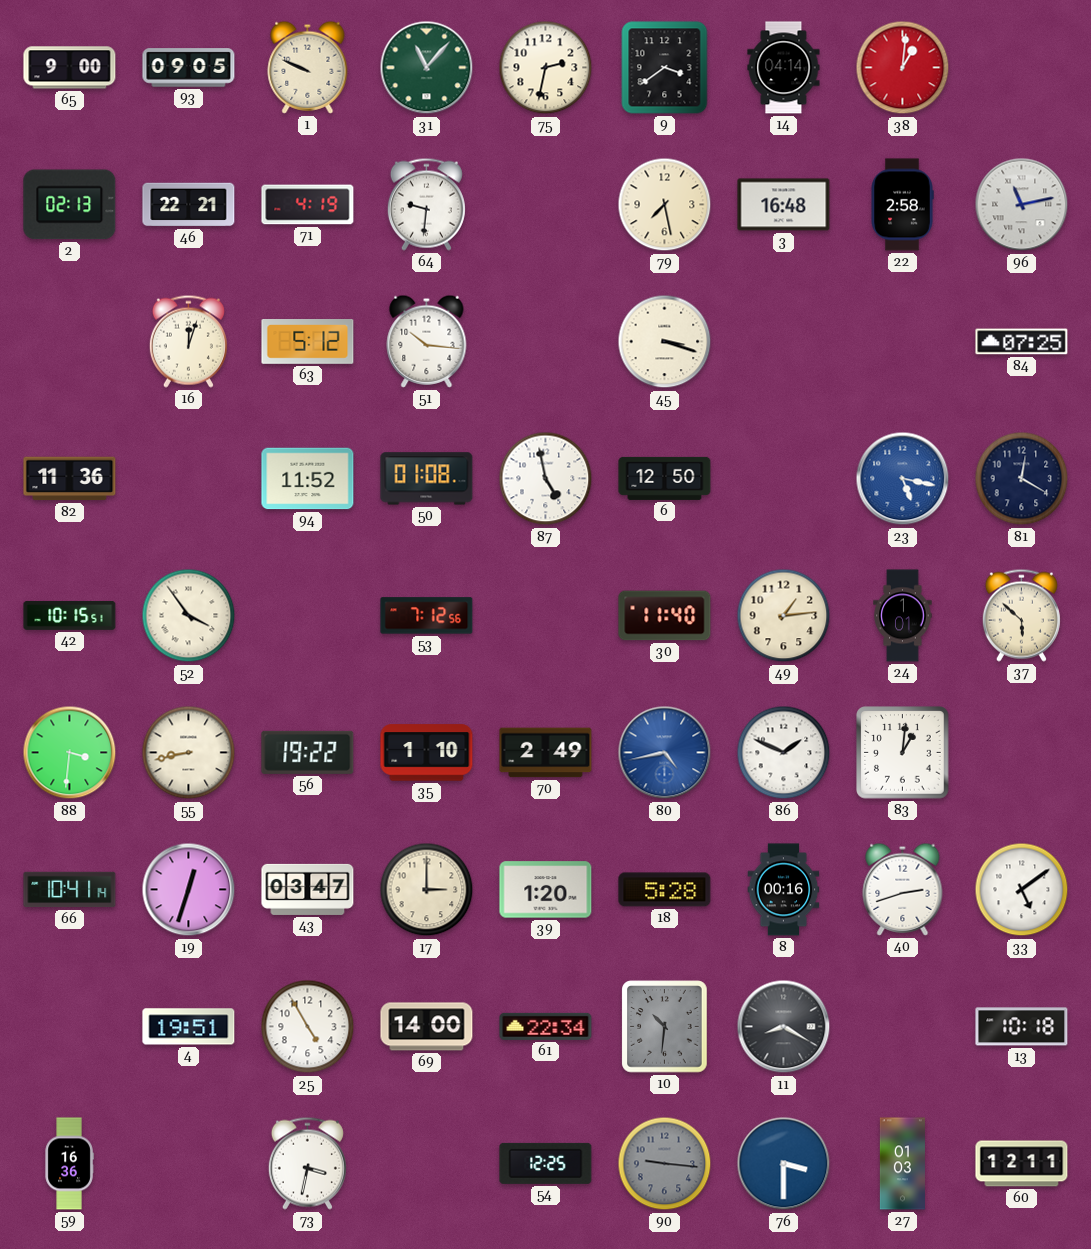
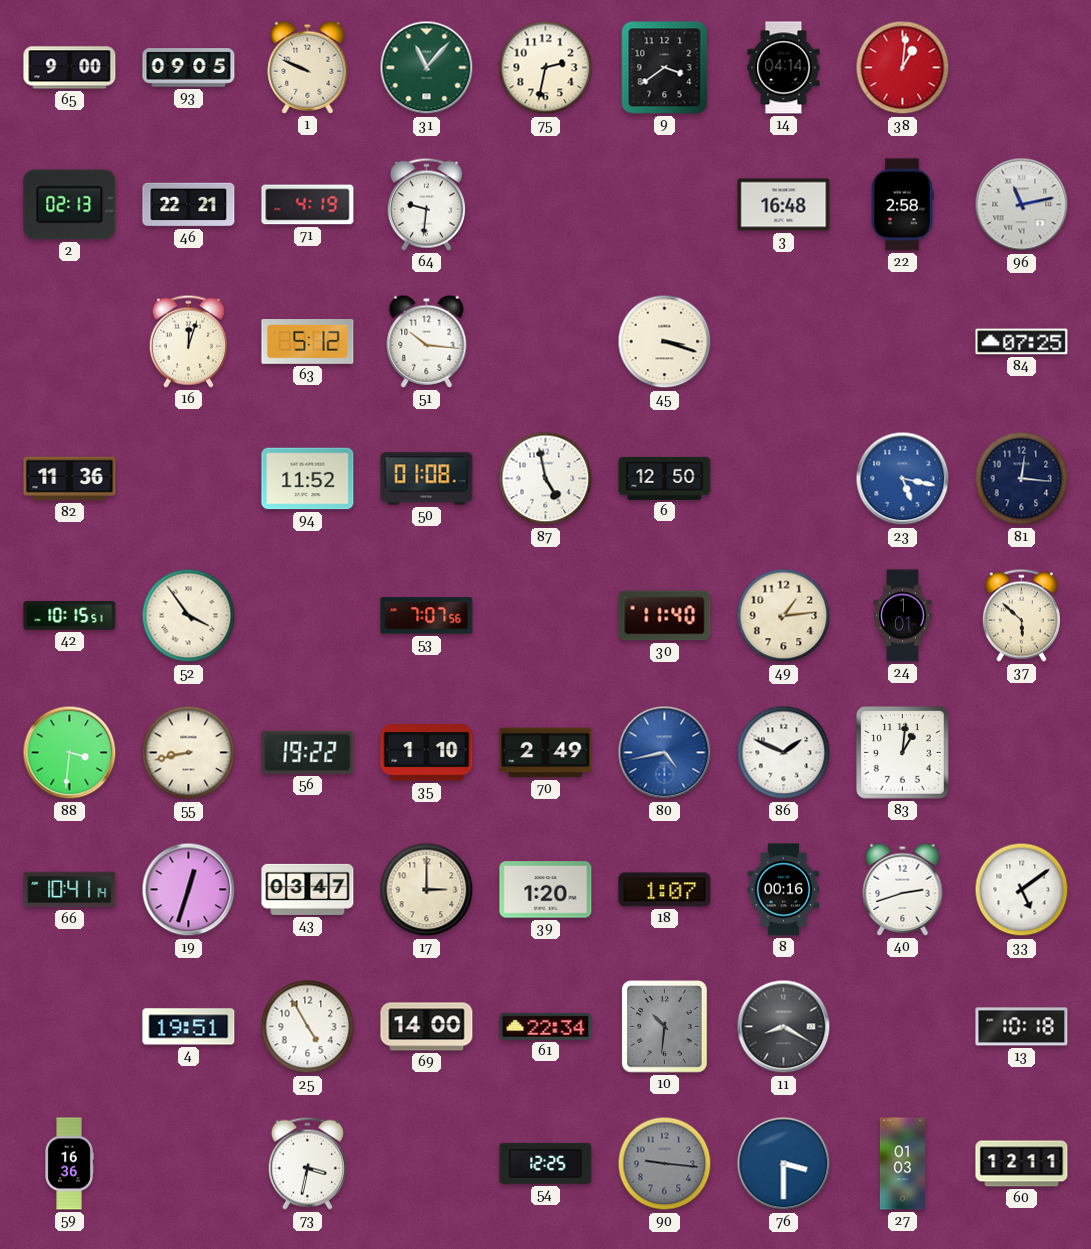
79: 7:28 -> none
81: 12:20 -> 12:16
53: 7:12 -> 7:07
18: 5:28 -> 1:07
